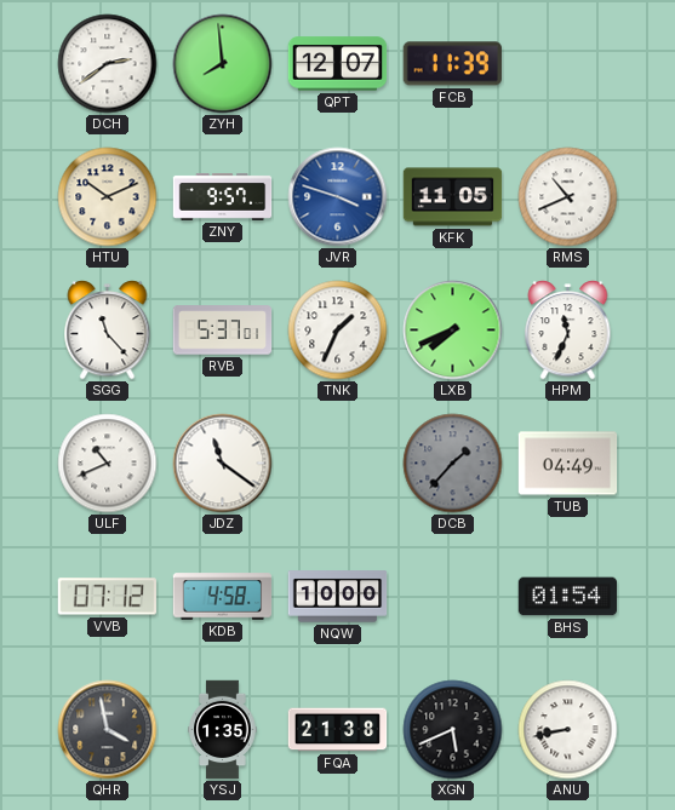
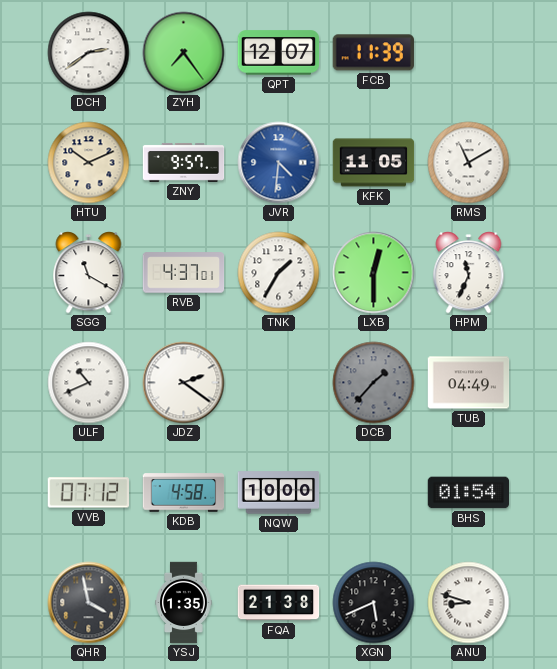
ZYH: 7:59 -> 7:24
JVR: 3:48 -> 4:31
RMS: 10:41 -> 11:10
SGG: 11:23 -> 11:20
RVB: 5:37 -> 4:37
TNK: 1:34 -> 1:35
LXB: 7:41 -> 12:30
JDZ: 11:21 -> 2:21
ANU: 8:43 -> 8:48
